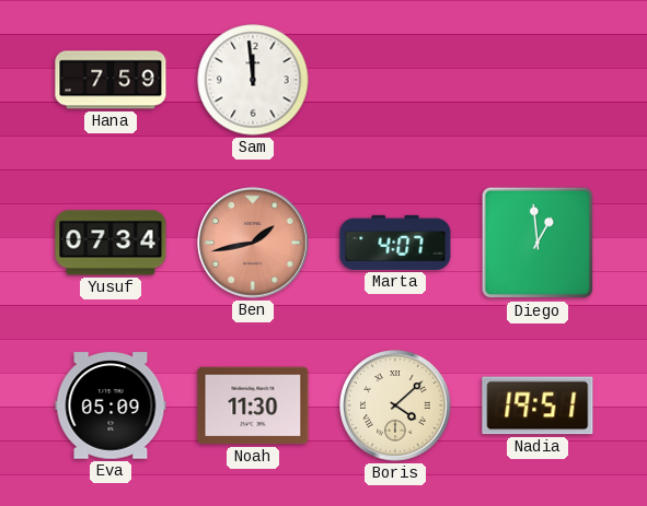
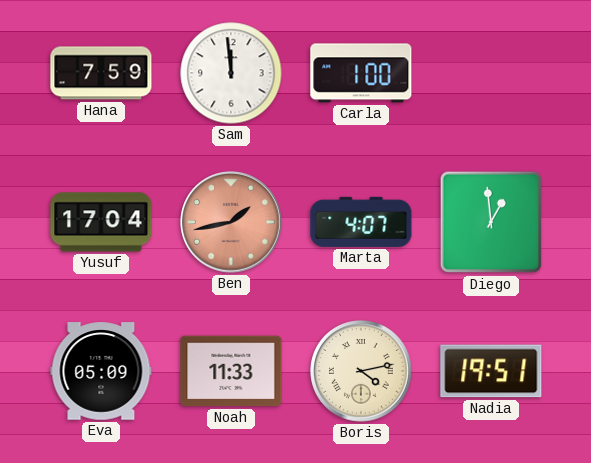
Carla: none -> 1:00
Yusuf: 07:34 -> 17:04
Noah: 11:30 -> 11:33
Boris: 4:08 -> 4:13
